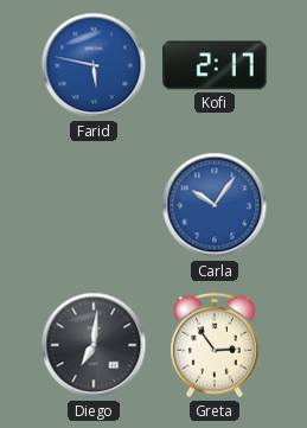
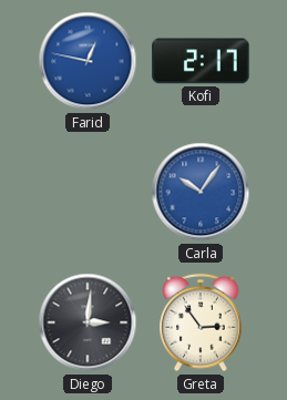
Farid: 5:47 -> 12:47
Diego: 7:01 -> 3:01
